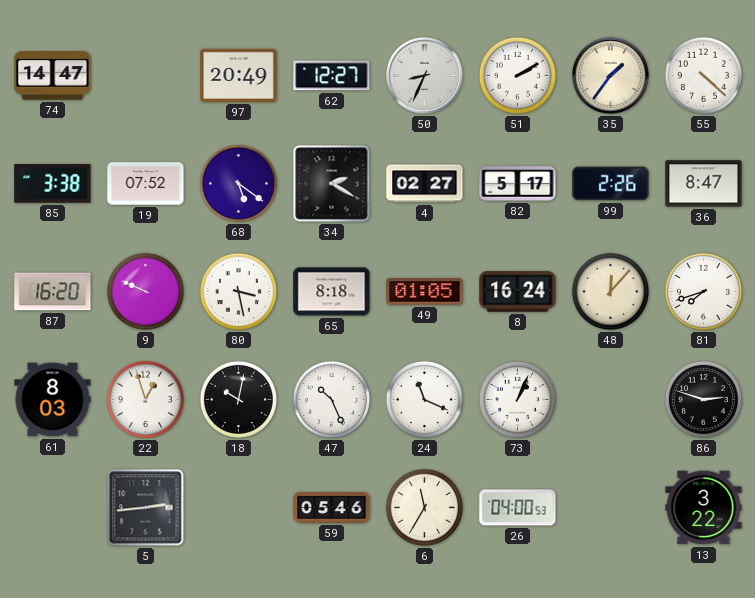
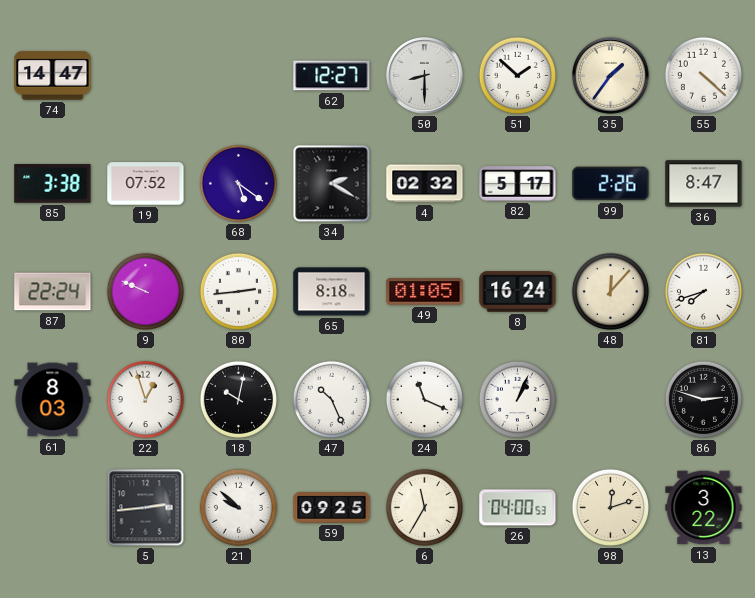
97: 20:49 -> none
50: 8:34 -> 8:30
51: 2:10 -> 1:52
4: 02:27 -> 02:32
87: 16:20 -> 22:24
80: 3:28 -> 2:44
21: none -> 9:52
59: 05:46 -> 09:25
98: none -> 12:12
